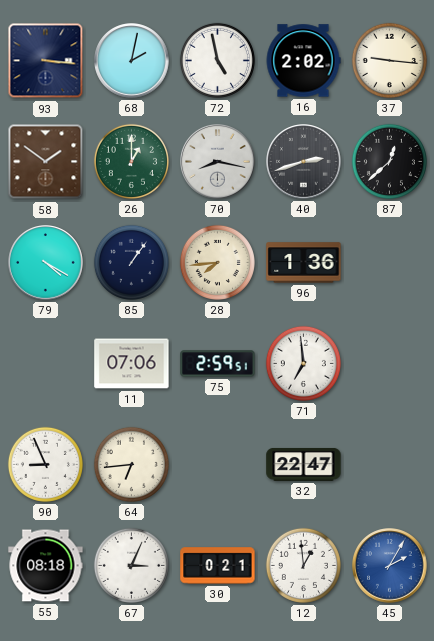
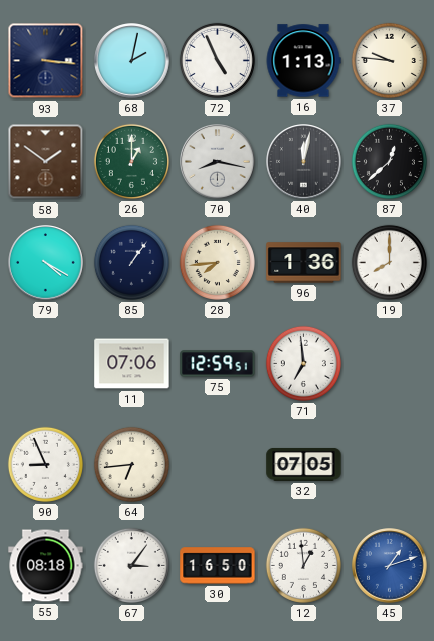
72: 4:58 -> 4:56
16: 2:02 -> 1:13
37: 9:16 -> 9:46
40: 2:42 -> 12:02
19: none -> 8:00
75: 2:59 -> 12:59
32: 22:47 -> 07:05
67: 3:04 -> 3:06
30: 0:21 -> 16:50
45: 2:05 -> 1:12
